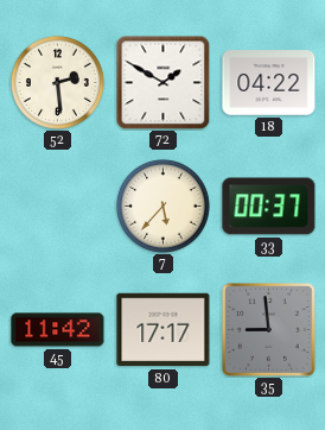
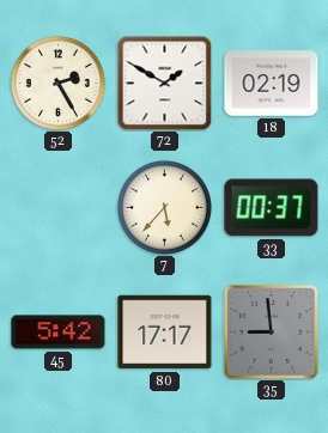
52: 2:29 -> 2:25
18: 04:22 -> 02:19
45: 11:42 -> 5:42
